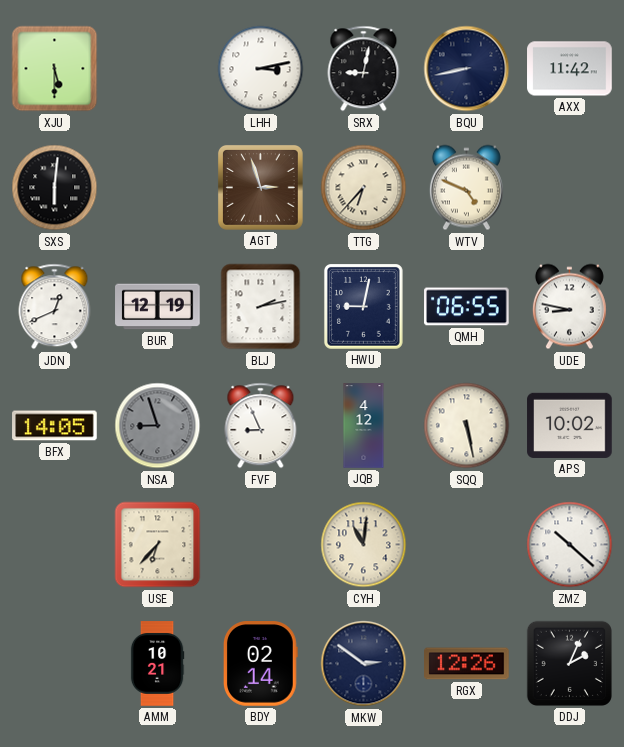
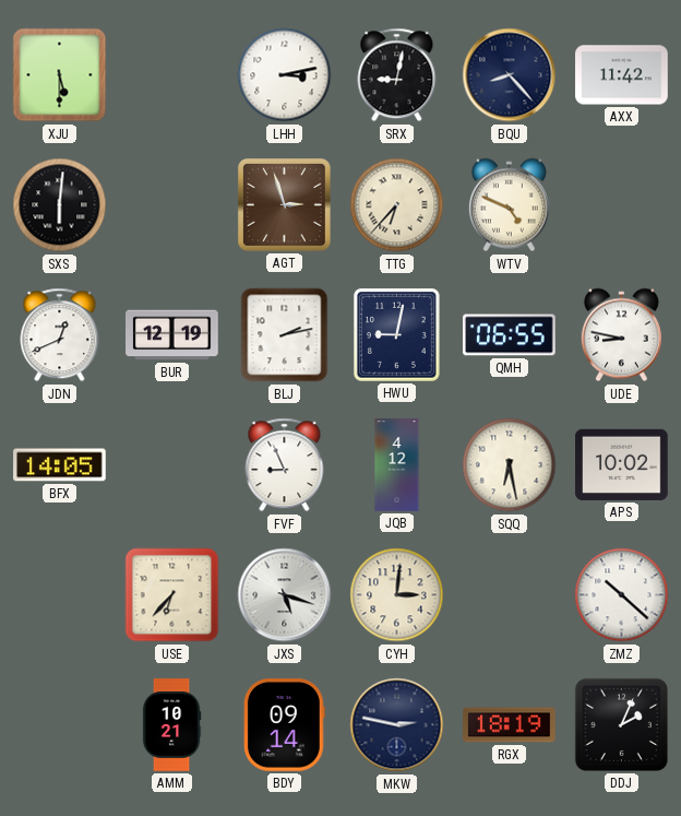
BQU: 8:43 -> 8:23
NSA: 8:57 -> none
SQQ: 5:28 -> 6:28
JXS: none -> 5:18
CYH: 11:01 -> 3:01
BDY: 02:14 -> 09:14
MKW: 2:51 -> 2:47
RGX: 12:26 -> 18:19
